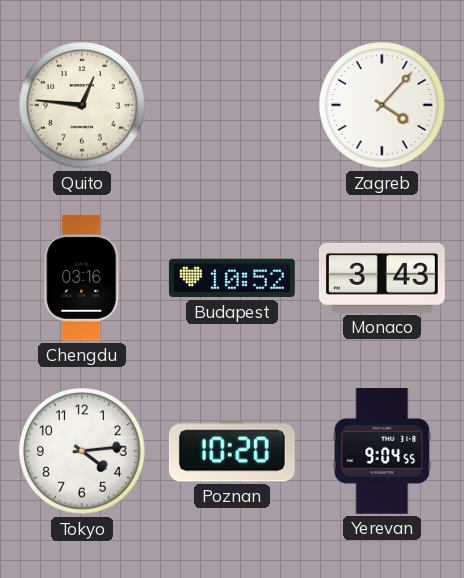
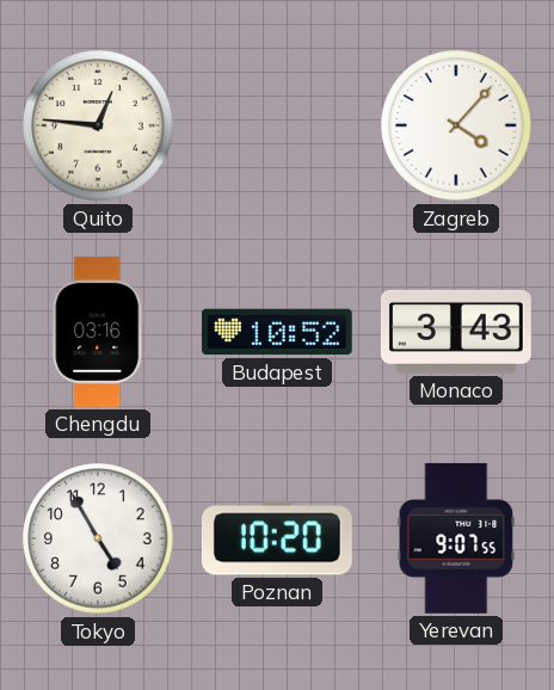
Tokyo: 4:14 -> 4:55
Yerevan: 9:04 -> 9:07
